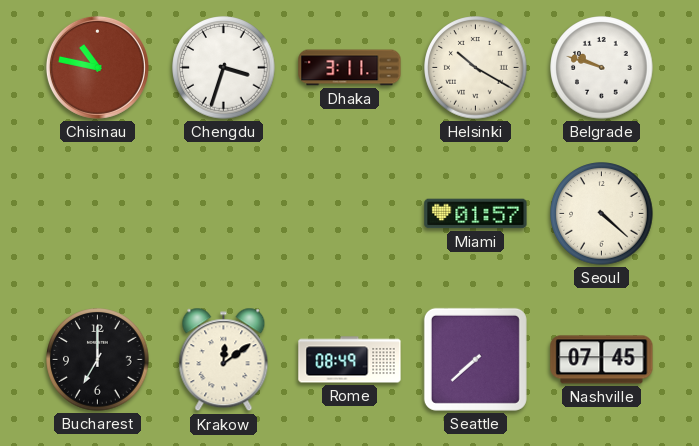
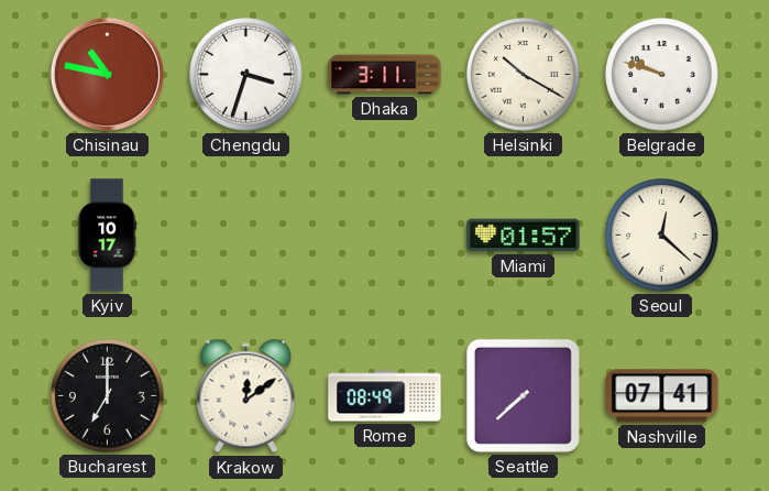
Kyiv: none -> 10:17
Seoul: 4:22 -> 12:22
Nashville: 07:45 -> 07:41
